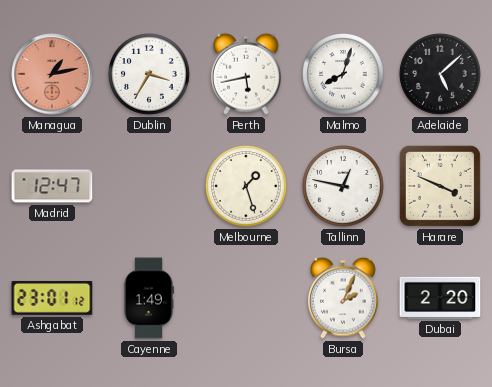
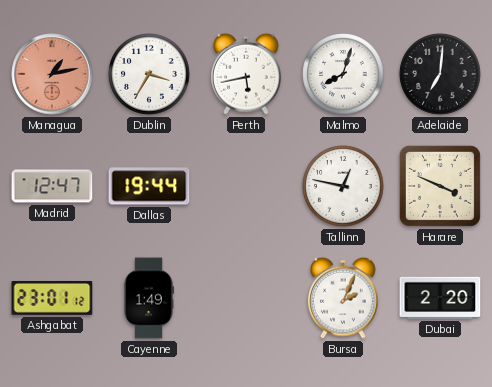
Adelaide: 5:08 -> 7:01
Dallas: none -> 19:44
Melbourne: 1:27 -> none
